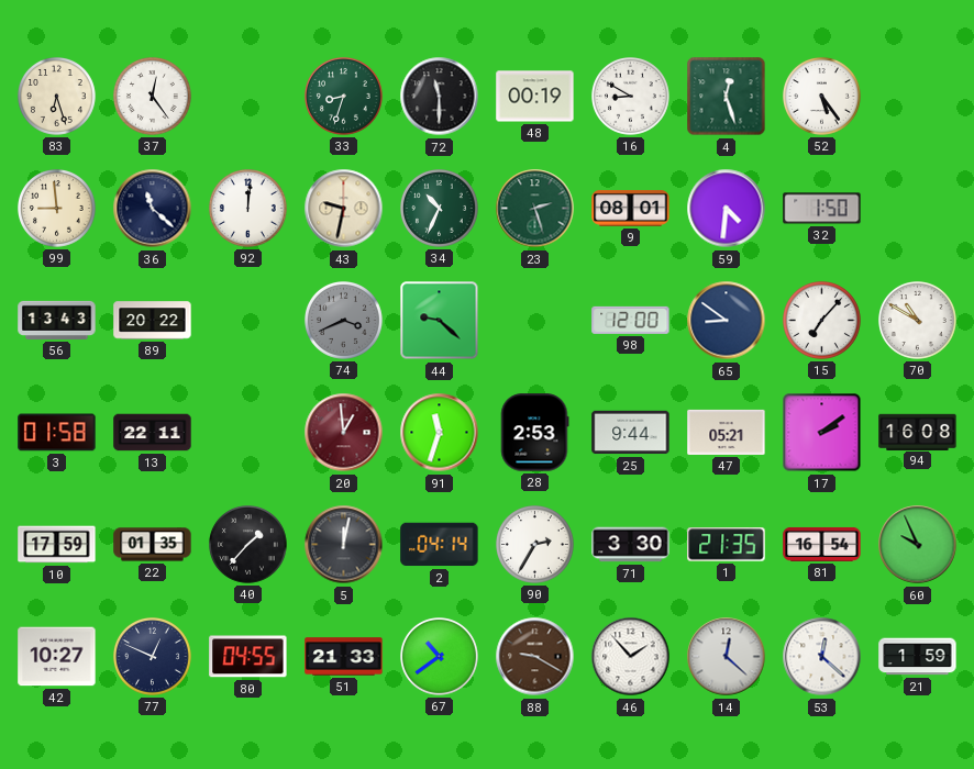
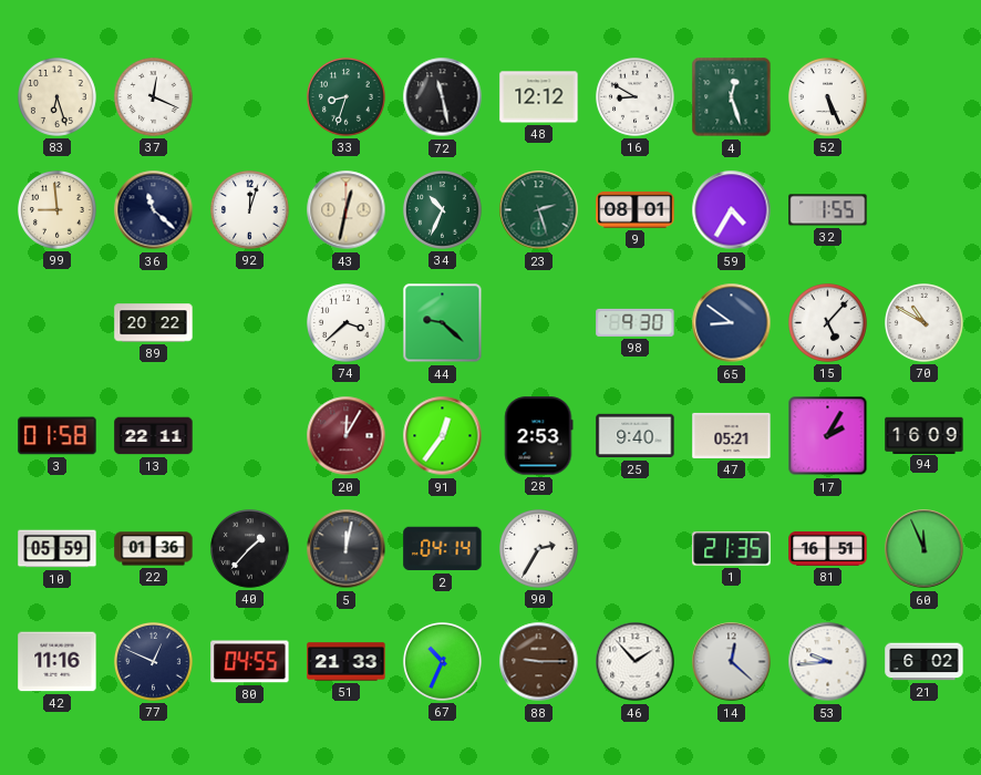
37: 12:24 -> 12:19
72: 11:30 -> 11:28
48: 00:19 -> 12:12
52: 5:24 -> 5:26
92: 12:01 -> 12:03
43: 9:32 -> 12:32
59: 4:31 -> 4:35
32: 1:50 -> 1:55
56: 13:43 -> none
74: 3:41 -> 3:38
74 dial: grey -> white
98: 12:00 -> 9:30
15: 7:07 -> 5:07
20: 12:59 -> 12:05
91: 11:33 -> 12:36
25: 9:44 -> 9:40
17: 2:09 -> 2:05
94: 16:08 -> 16:09
10: 17:59 -> 05:59
22: 01:35 -> 01:36
71: 3:30 -> none
81: 16:54 -> 16:51
60: 9:56 -> 11:56
42: 10:27 -> 11:16
67: 10:39 -> 10:34
88: 9:20 -> 9:15
53: 12:22 -> 9:44
21: 1:59 -> 6:02
